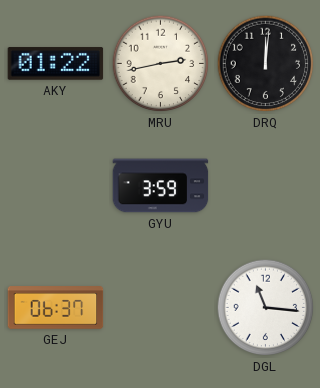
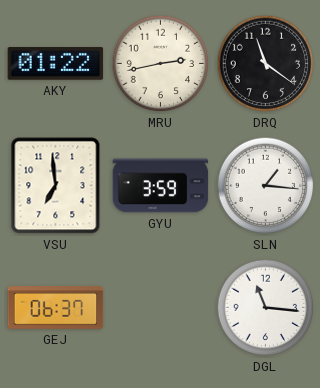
DRQ: 12:01 -> 11:21
VSU: none -> 6:59
SLN: none -> 1:16
